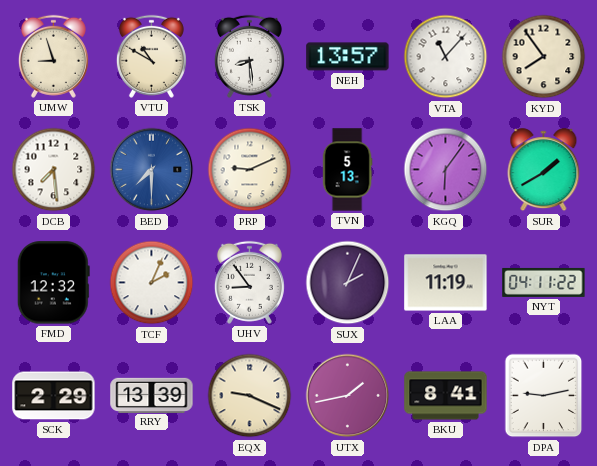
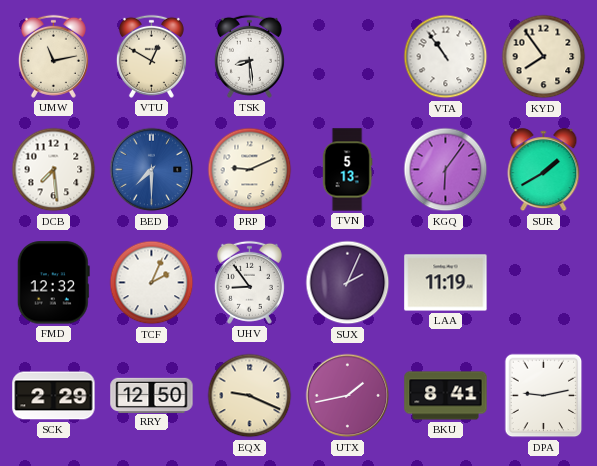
UMW: 8:57 -> 11:13
VTU: 10:50 -> 12:50
NEH: 13:57 -> none
VTA: 11:07 -> 10:54
NYT: 04:11 -> none
RRY: 13:39 -> 12:50
